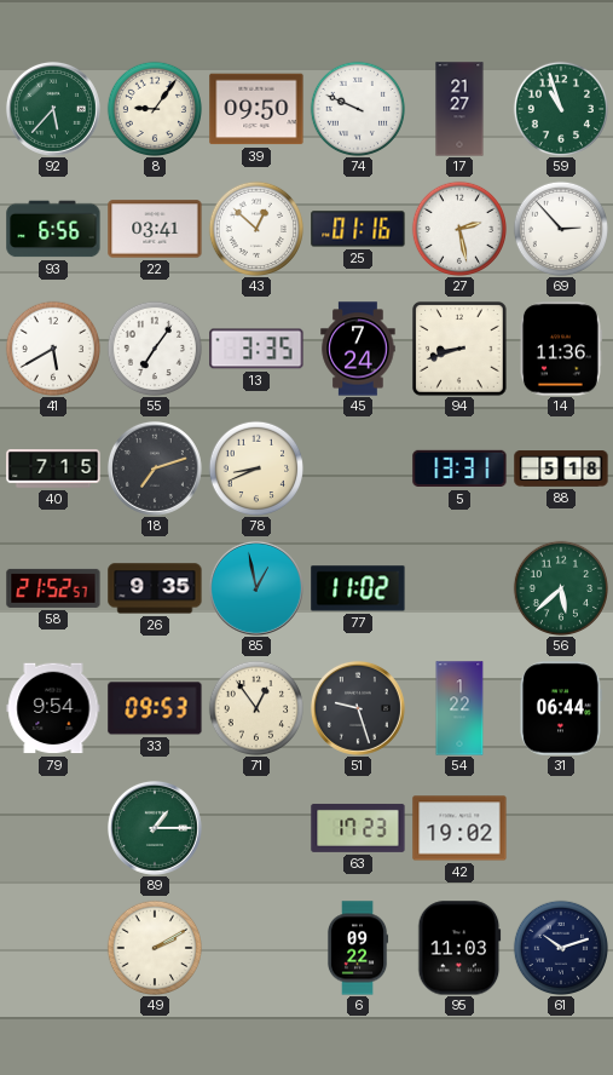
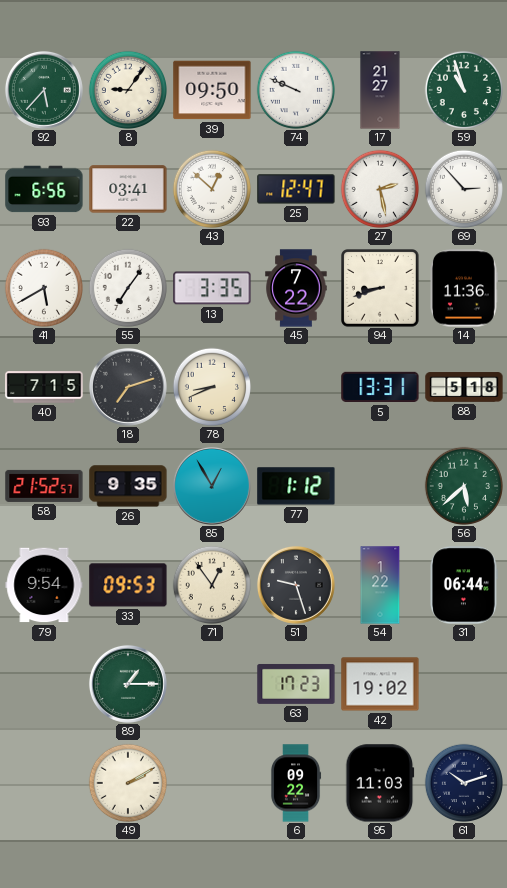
25: 01:16 -> 12:47
45: 7:24 -> 7:22
85: 12:58 -> 12:55
77: 11:02 -> 1:12
